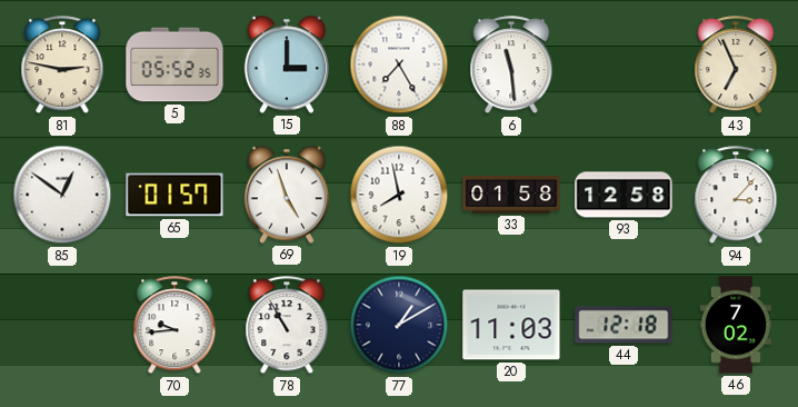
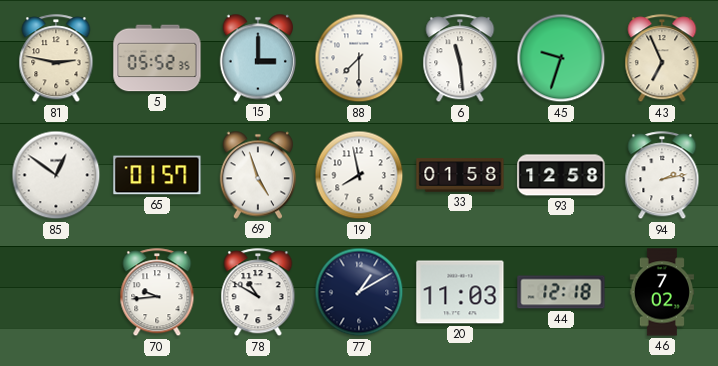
88: 7:25 -> 7:30
45: none -> 9:33
94: 3:07 -> 2:13
78: 10:55 -> 10:50
